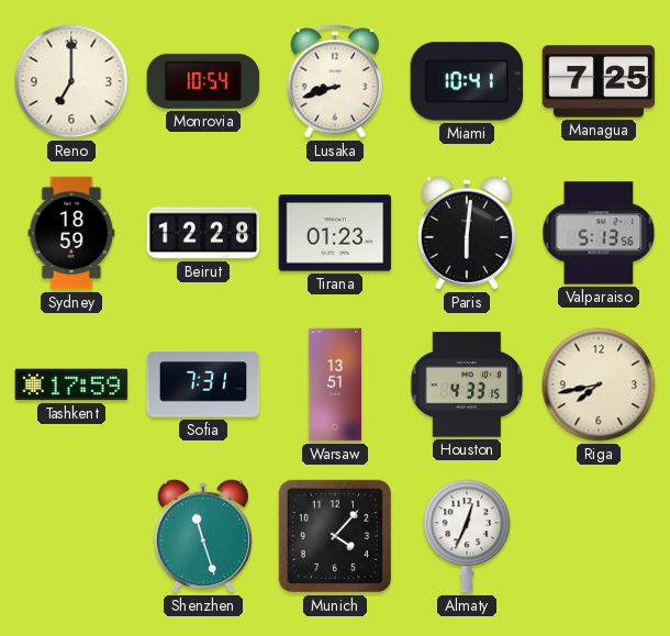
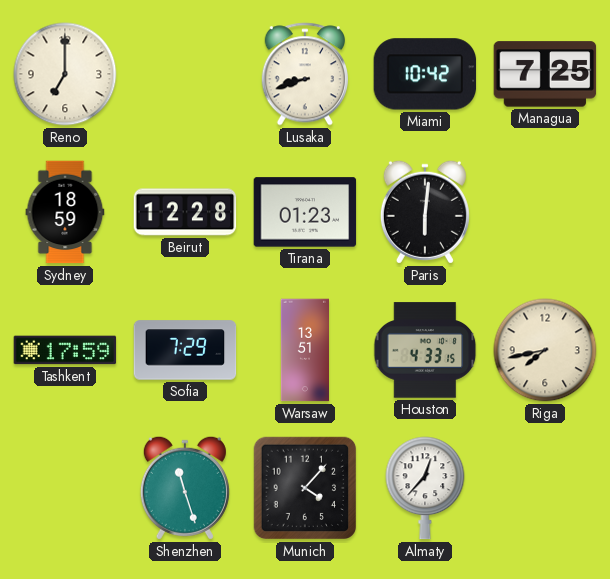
Monrovia: 10:54 -> none
Miami: 10:41 -> 10:42
Valparaiso: 5:13 -> none
Sofia: 7:31 -> 7:29
Almaty: 12:34 -> 12:37
